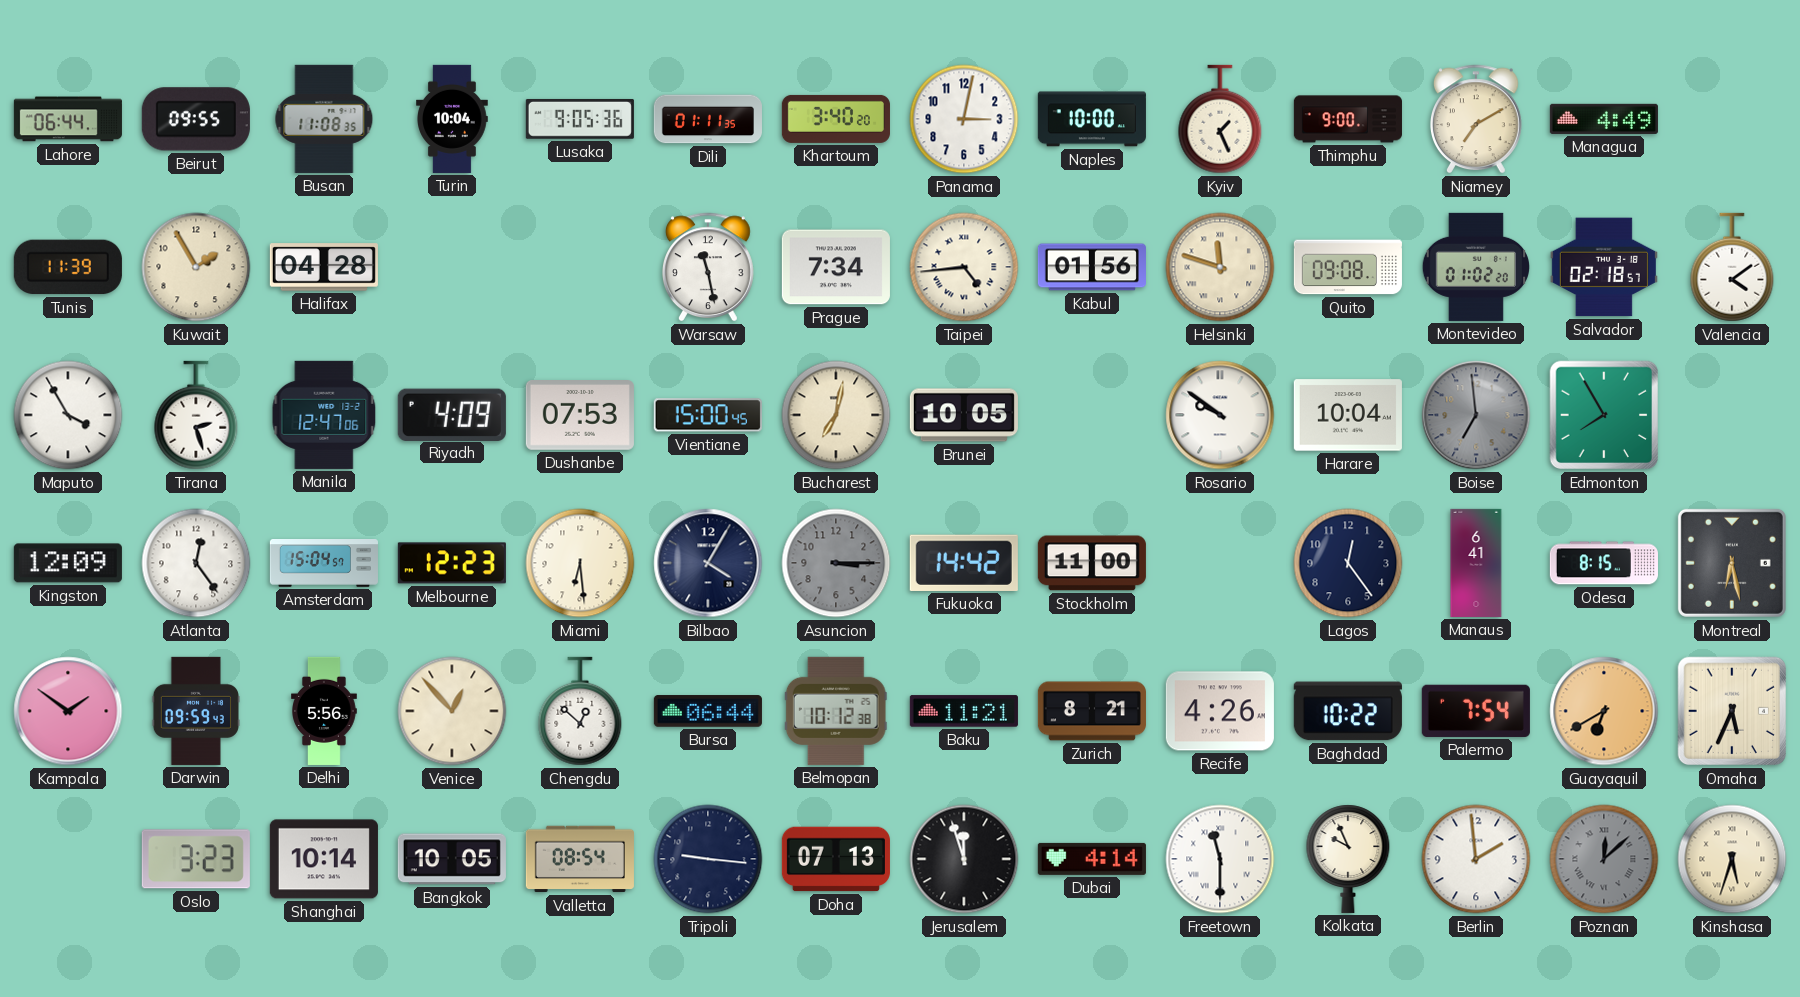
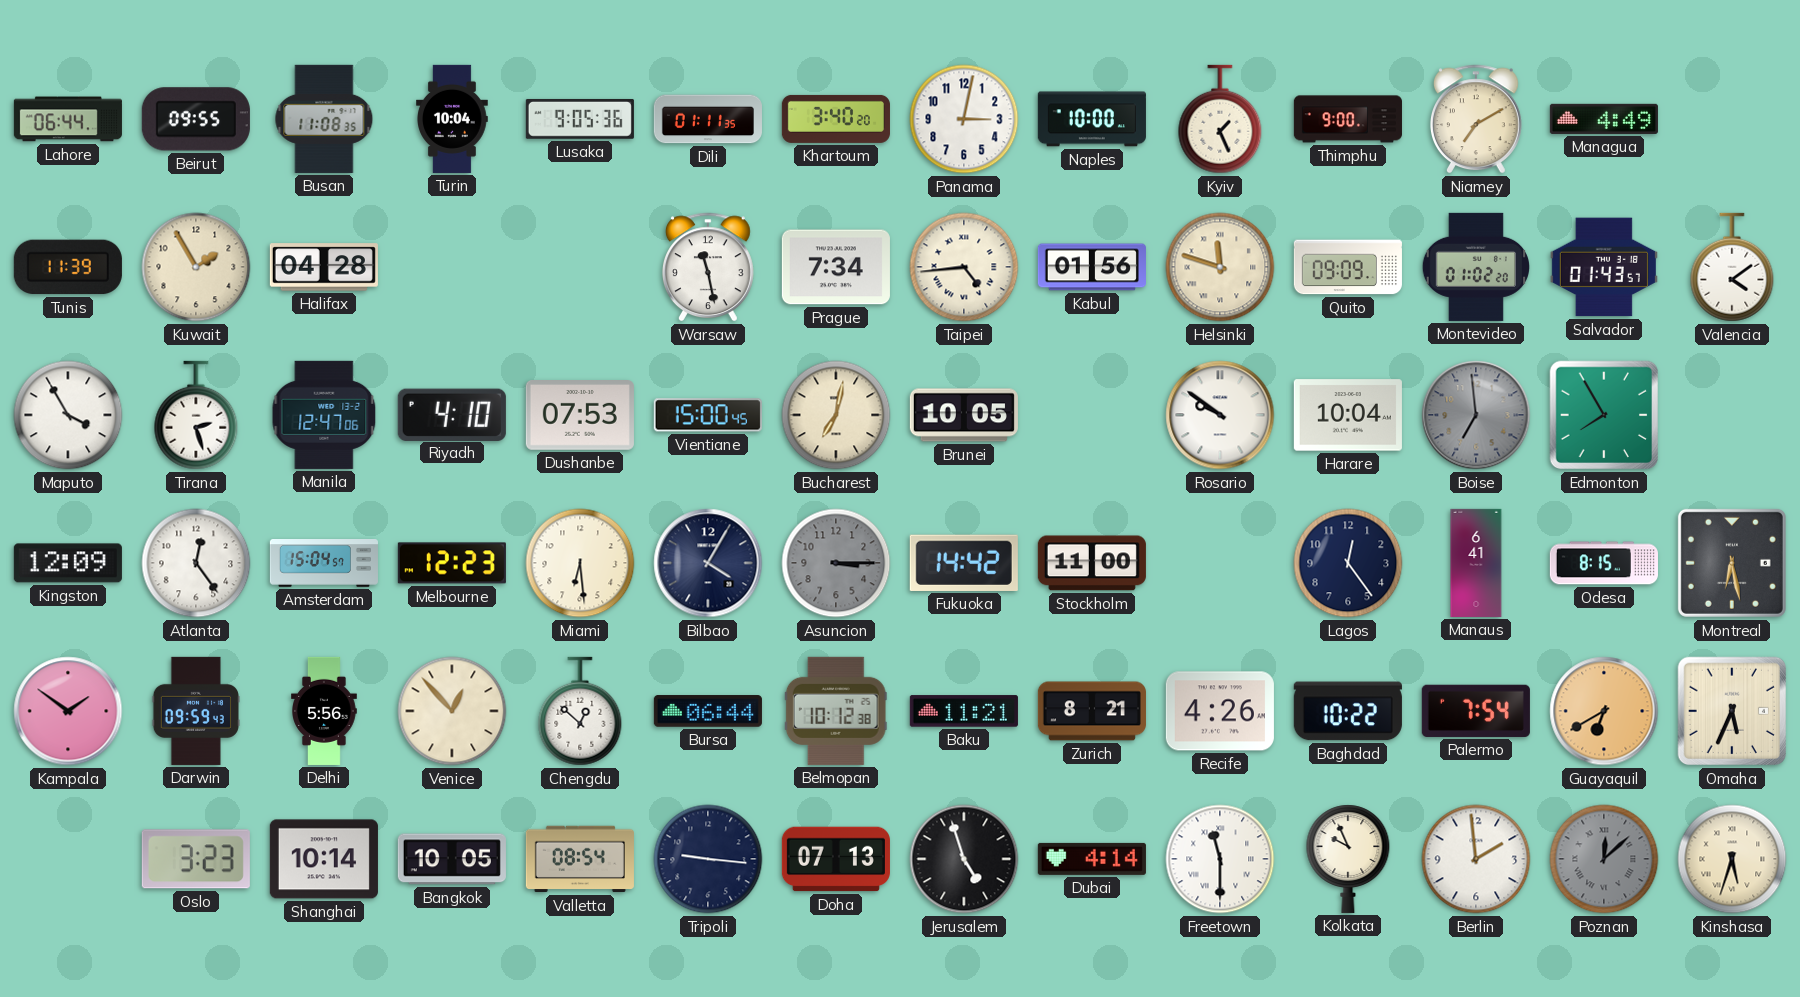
Quito: 09:08 -> 09:09
Salvador: 02:18 -> 01:43
Riyadh: 4:09 -> 4:10
Jerusalem: 11:57 -> 4:57
